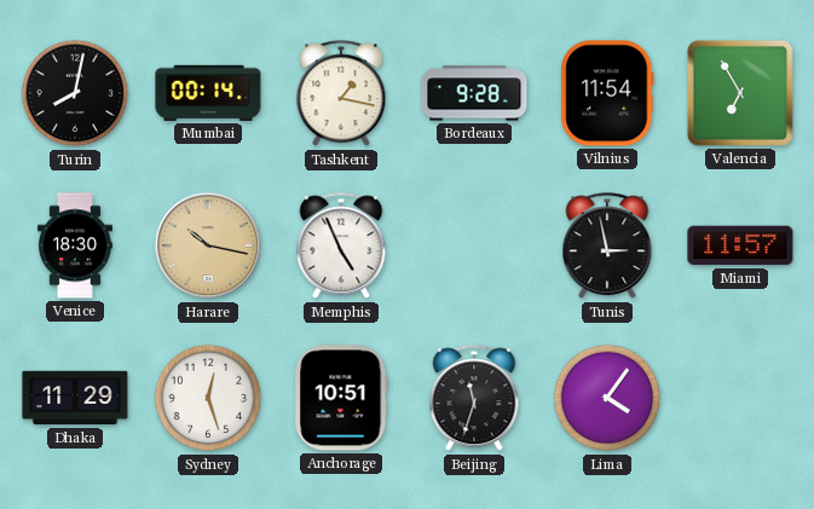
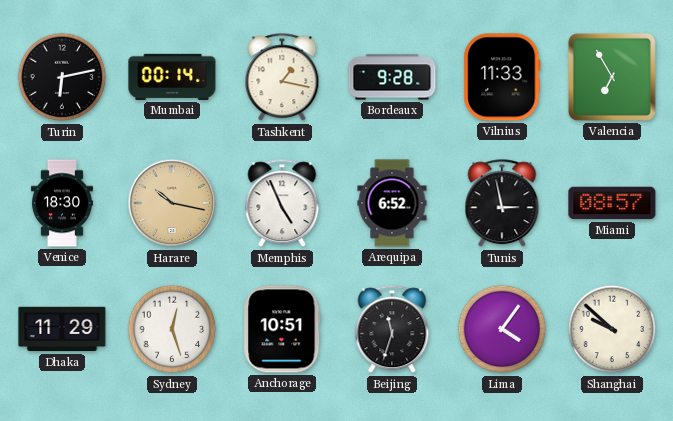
Turin: 8:02 -> 6:13
Vilnius: 11:54 -> 11:33
Arequipa: none -> 6:52
Miami: 11:57 -> 08:57
Shanghai: none -> 9:52
